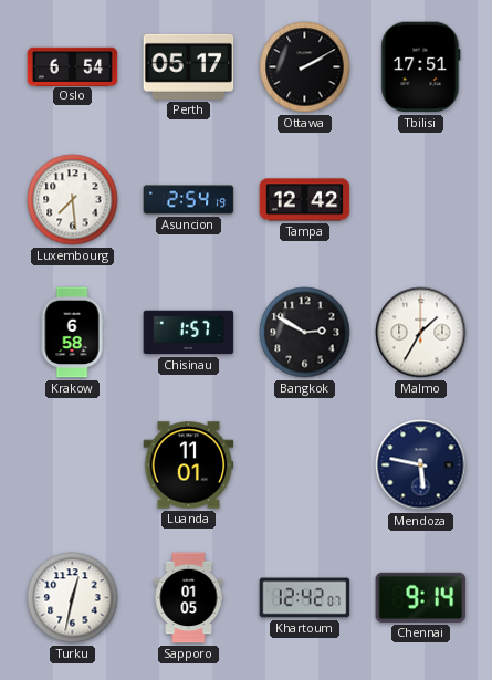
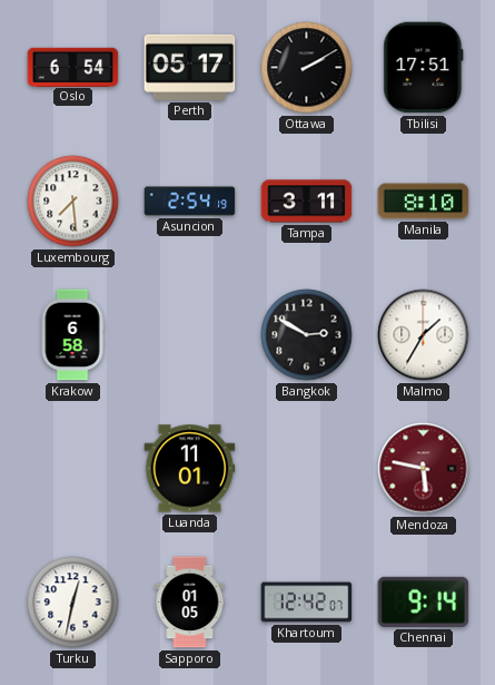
Tampa: 12:42 -> 3:11
Manila: none -> 8:10
Chisinau: 1:57 -> none
Mendoza dial: navy -> burgundy
